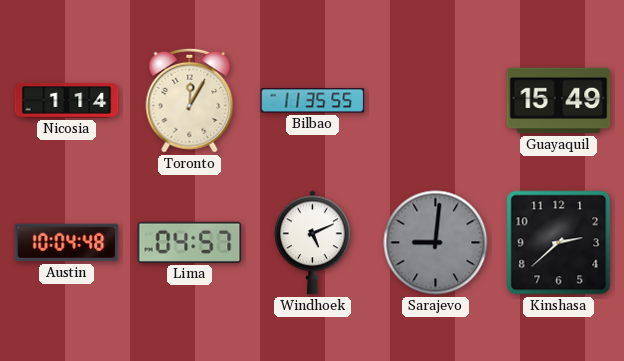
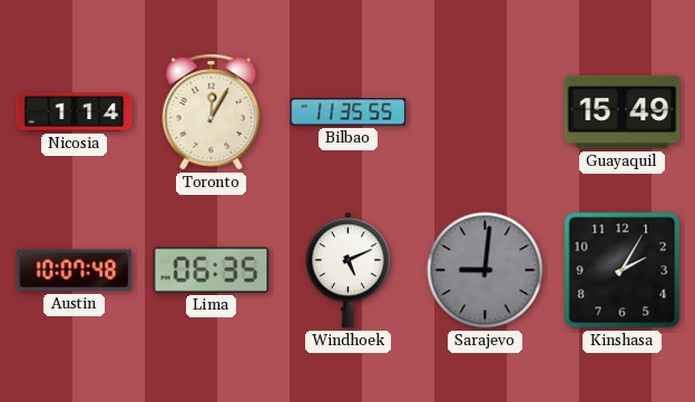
Austin: 10:04 -> 10:07
Lima: 04:57 -> 06:35
Kinshasa: 2:38 -> 2:05
